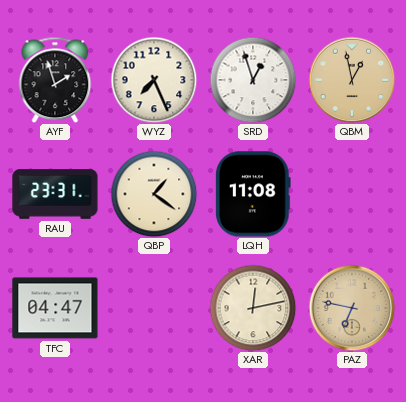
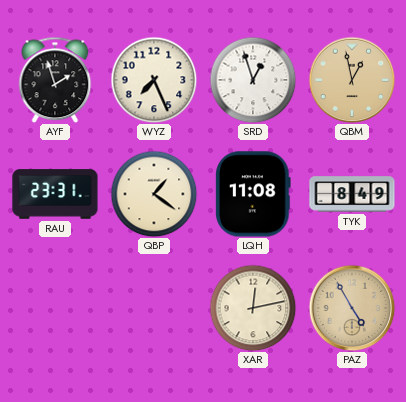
TYK: none -> 8:49
TFC: 04:47 -> none
PAZ: 6:47 -> 4:55
